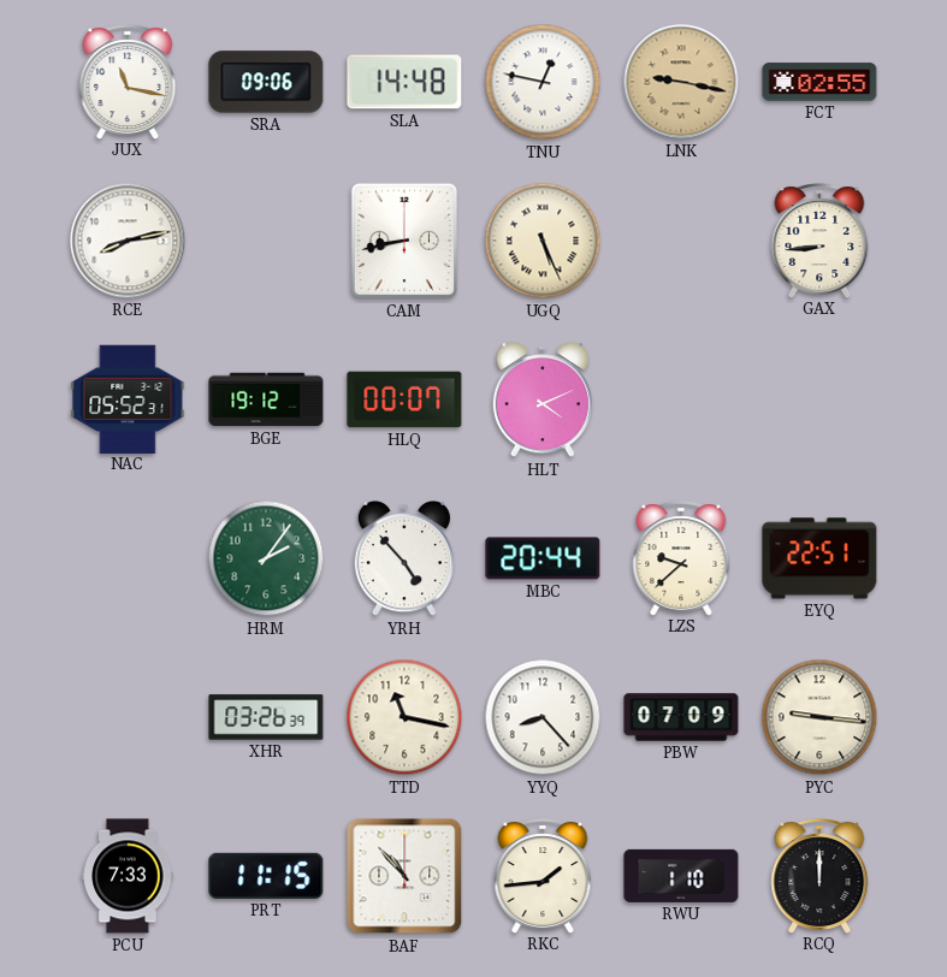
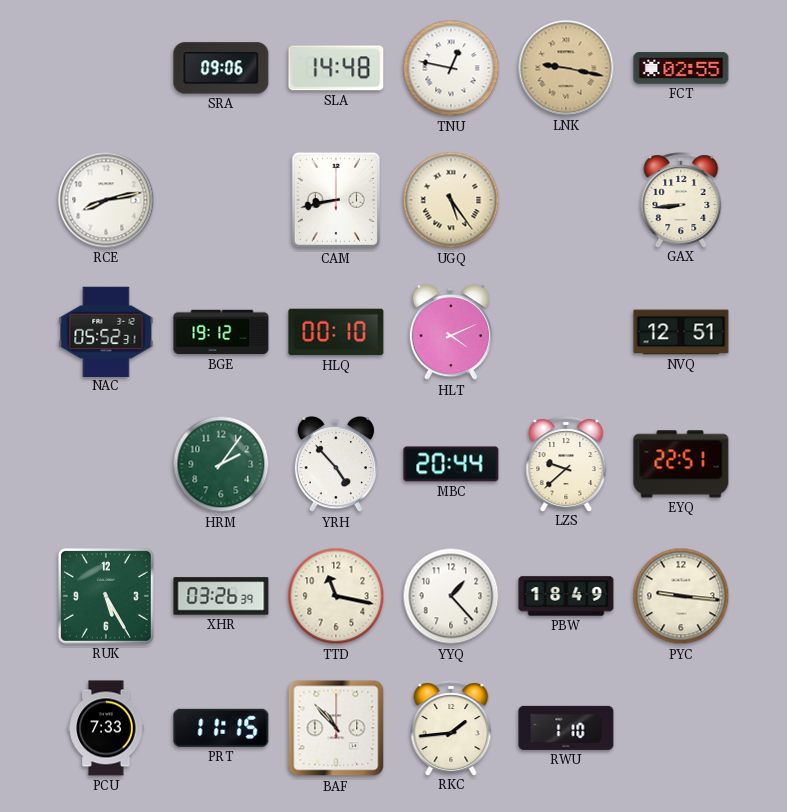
JUX: 11:17 -> none
UGQ: 5:26 -> 5:24
HLQ: 00:07 -> 00:10
NVQ: none -> 12:51
RUK: none -> 5:25
YYQ: 8:23 -> 1:23
PBW: 07:09 -> 18:49
RCQ: 12:00 -> none
